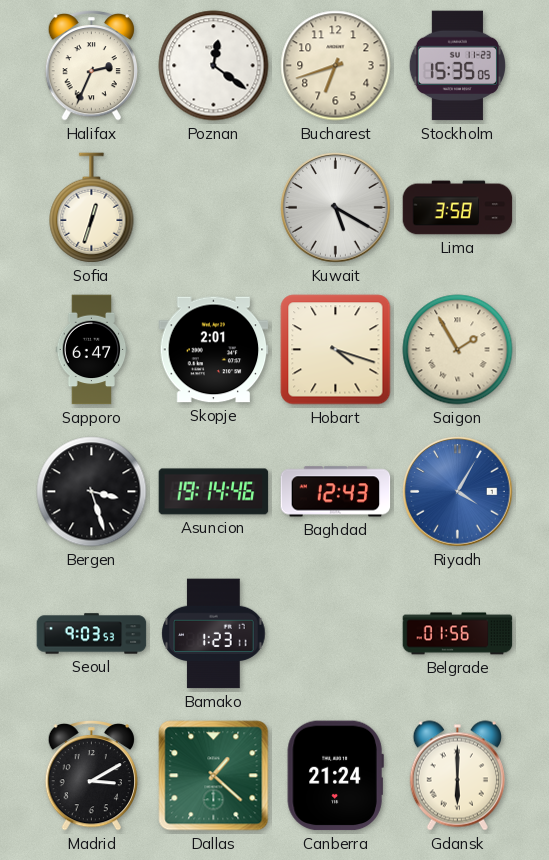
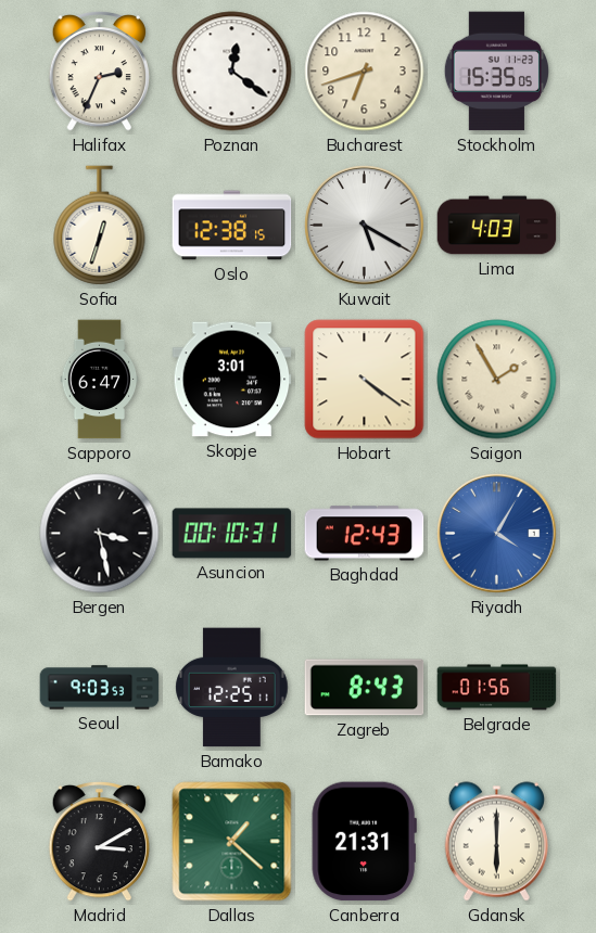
Oslo: none -> 12:38
Lima: 3:58 -> 4:03
Skopje: 2:01 -> 3:01
Hobart: 4:18 -> 4:21
Bergen: 3:27 -> 3:28
Asuncion: 19:14 -> 00:10
Bamako: 1:23 -> 12:25
Zagreb: none -> 8:43
Canberra: 21:24 -> 21:31
